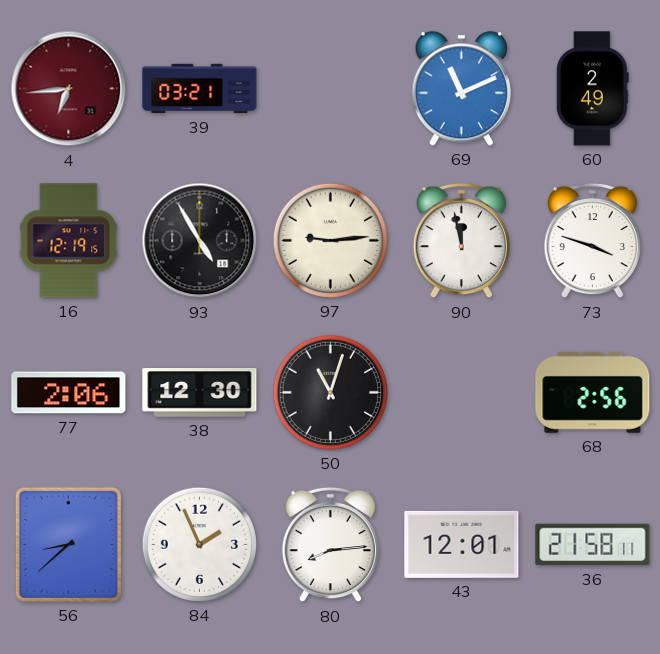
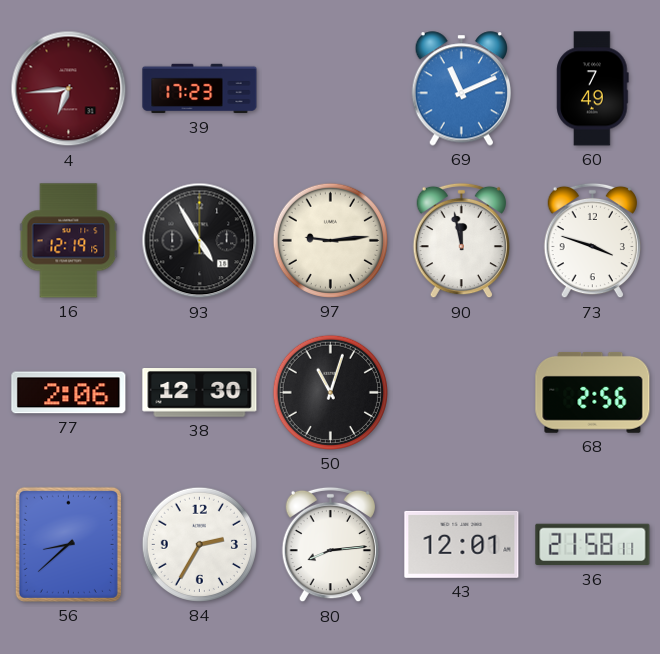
39: 03:21 -> 17:23
60: 2:49 -> 7:49
84: 1:56 -> 2:35
